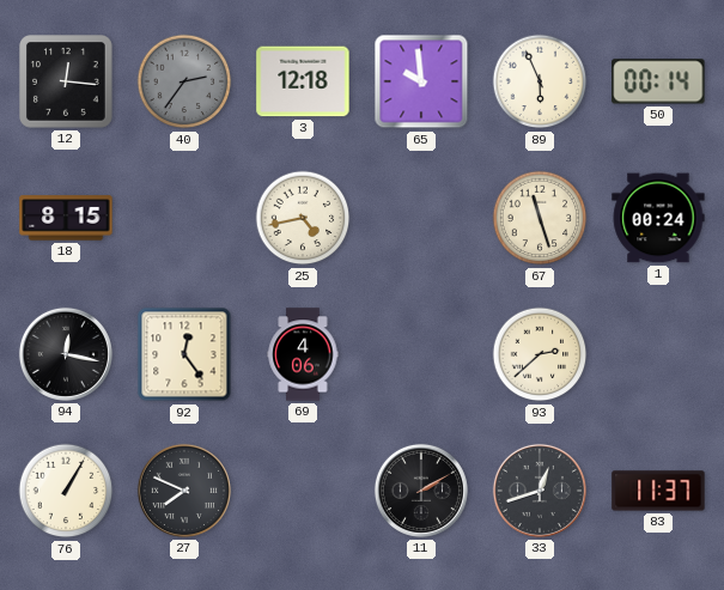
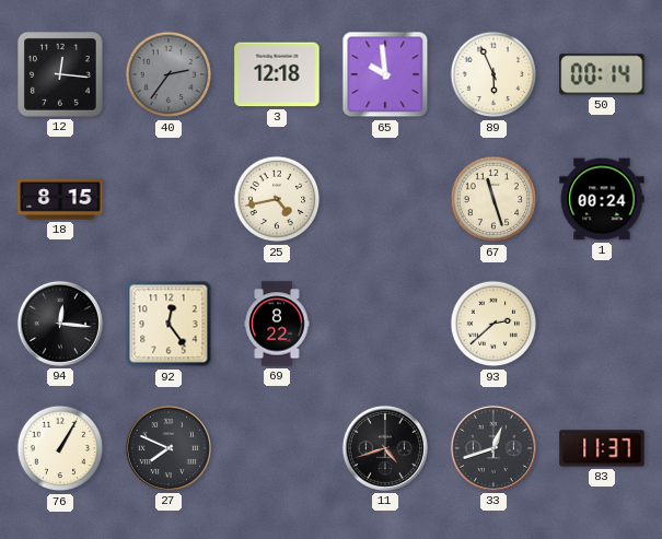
94: 12:17 -> 12:16
69: 4:06 -> 8:22
11: 2:10 -> 4:42
